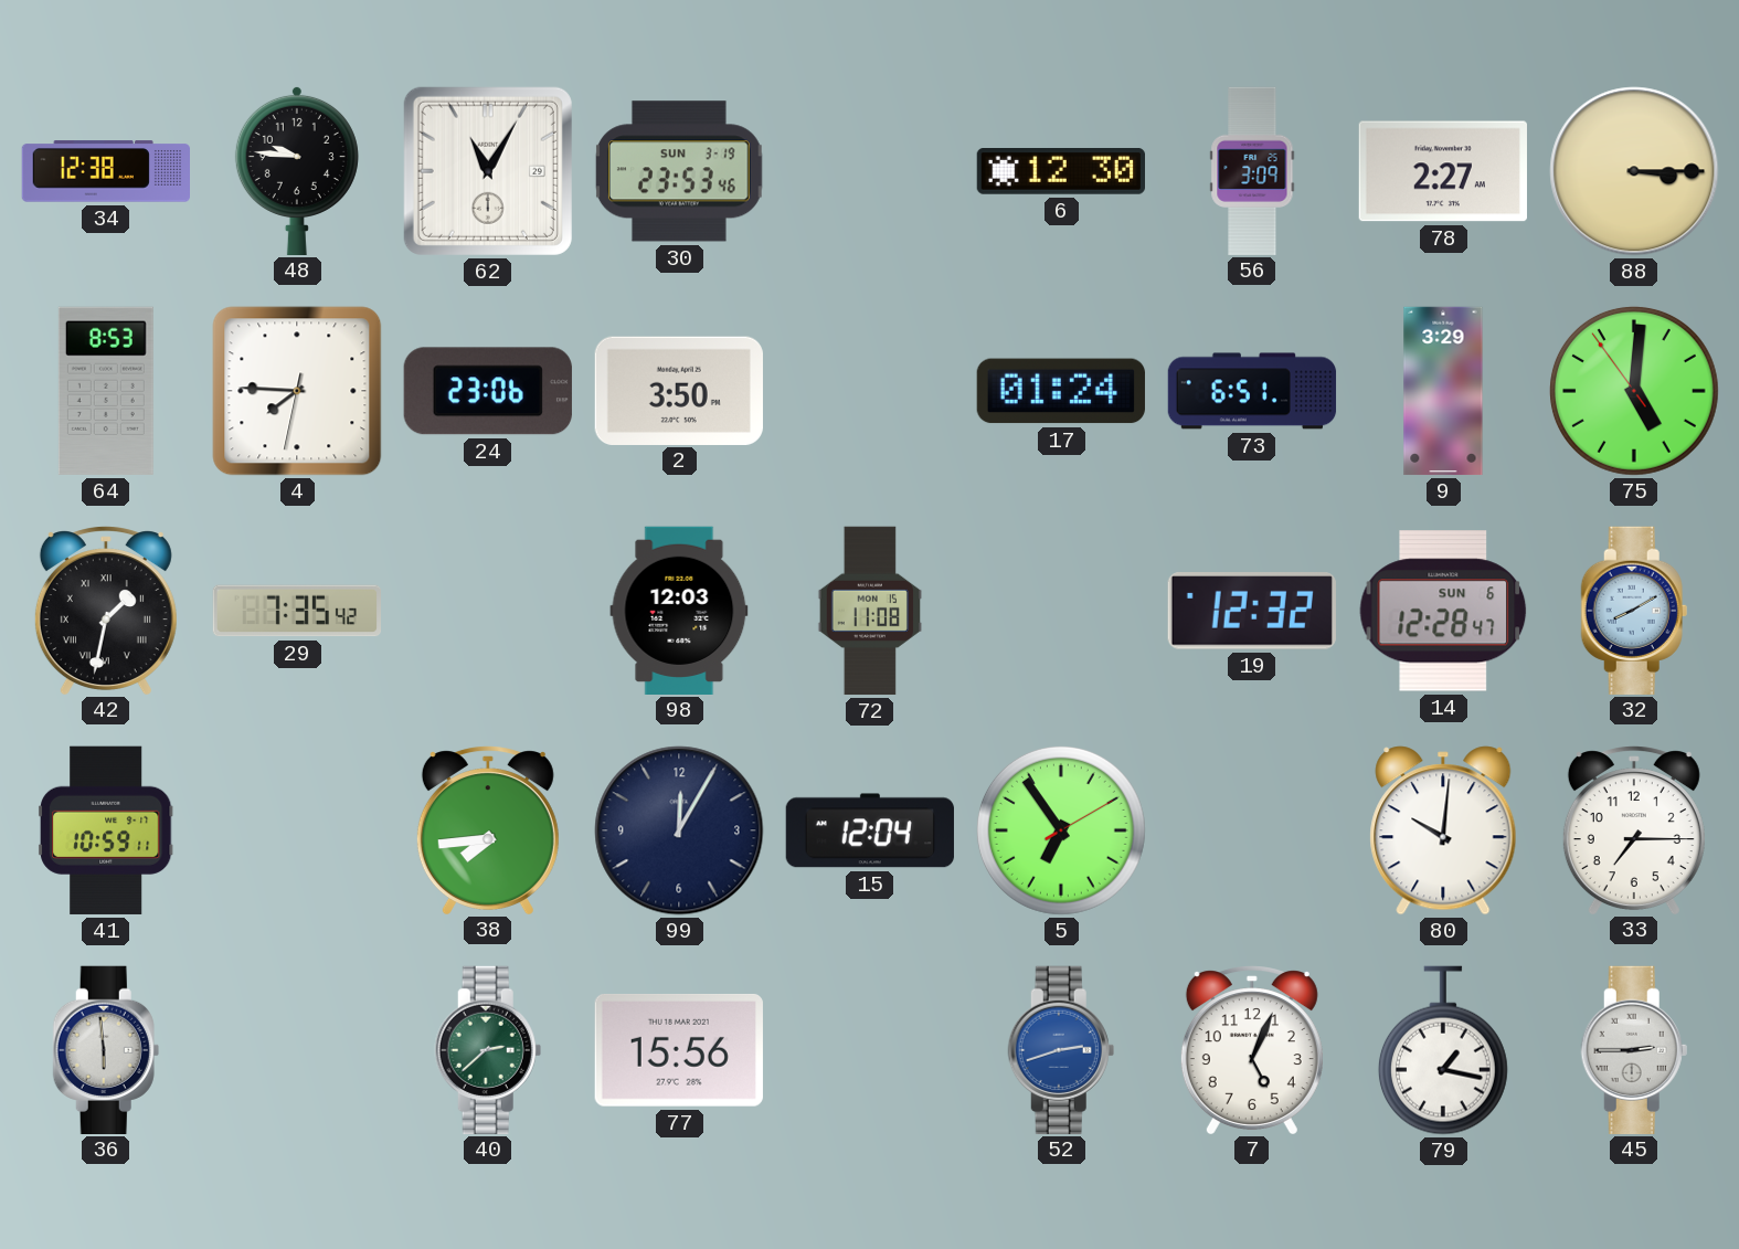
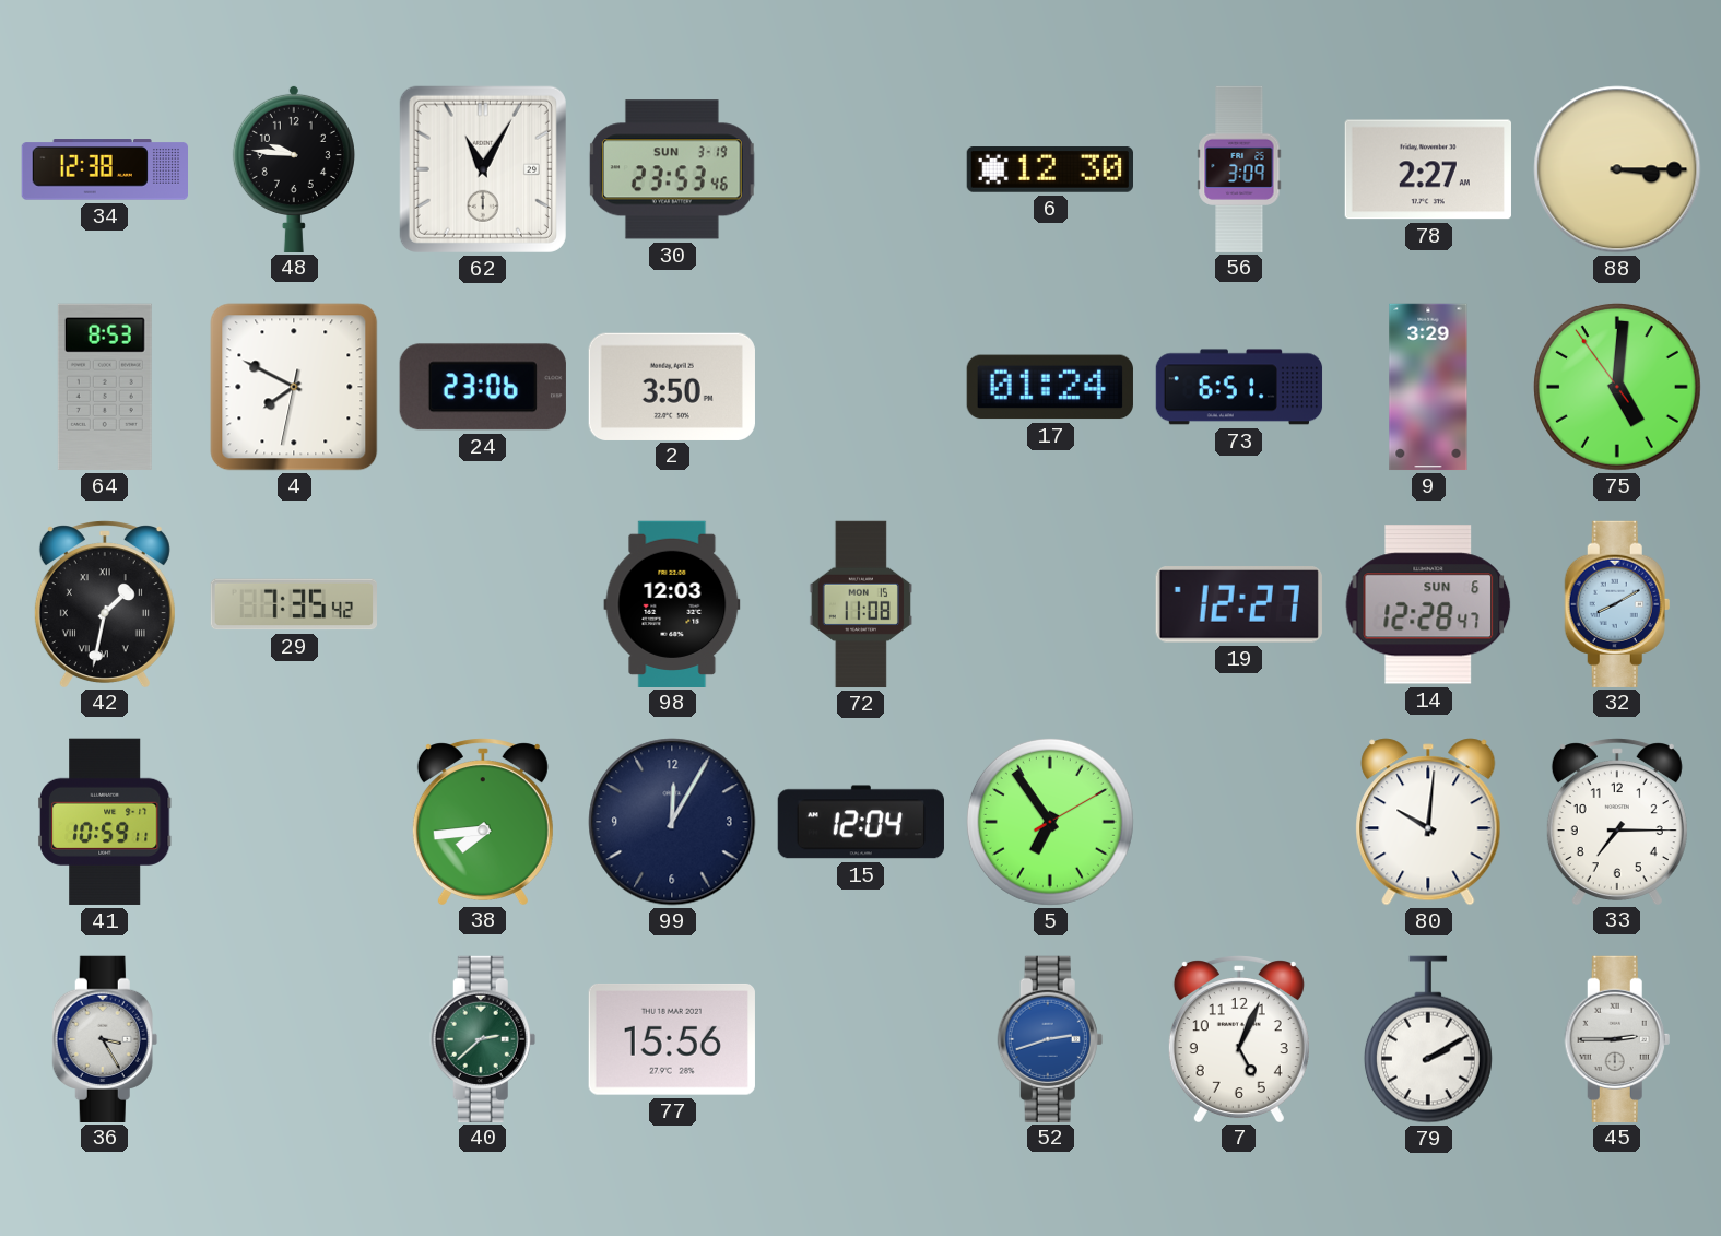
4: 7:45 -> 7:49
19: 12:32 -> 12:27
36: 5:59 -> 3:25
79: 1:17 -> 2:10
